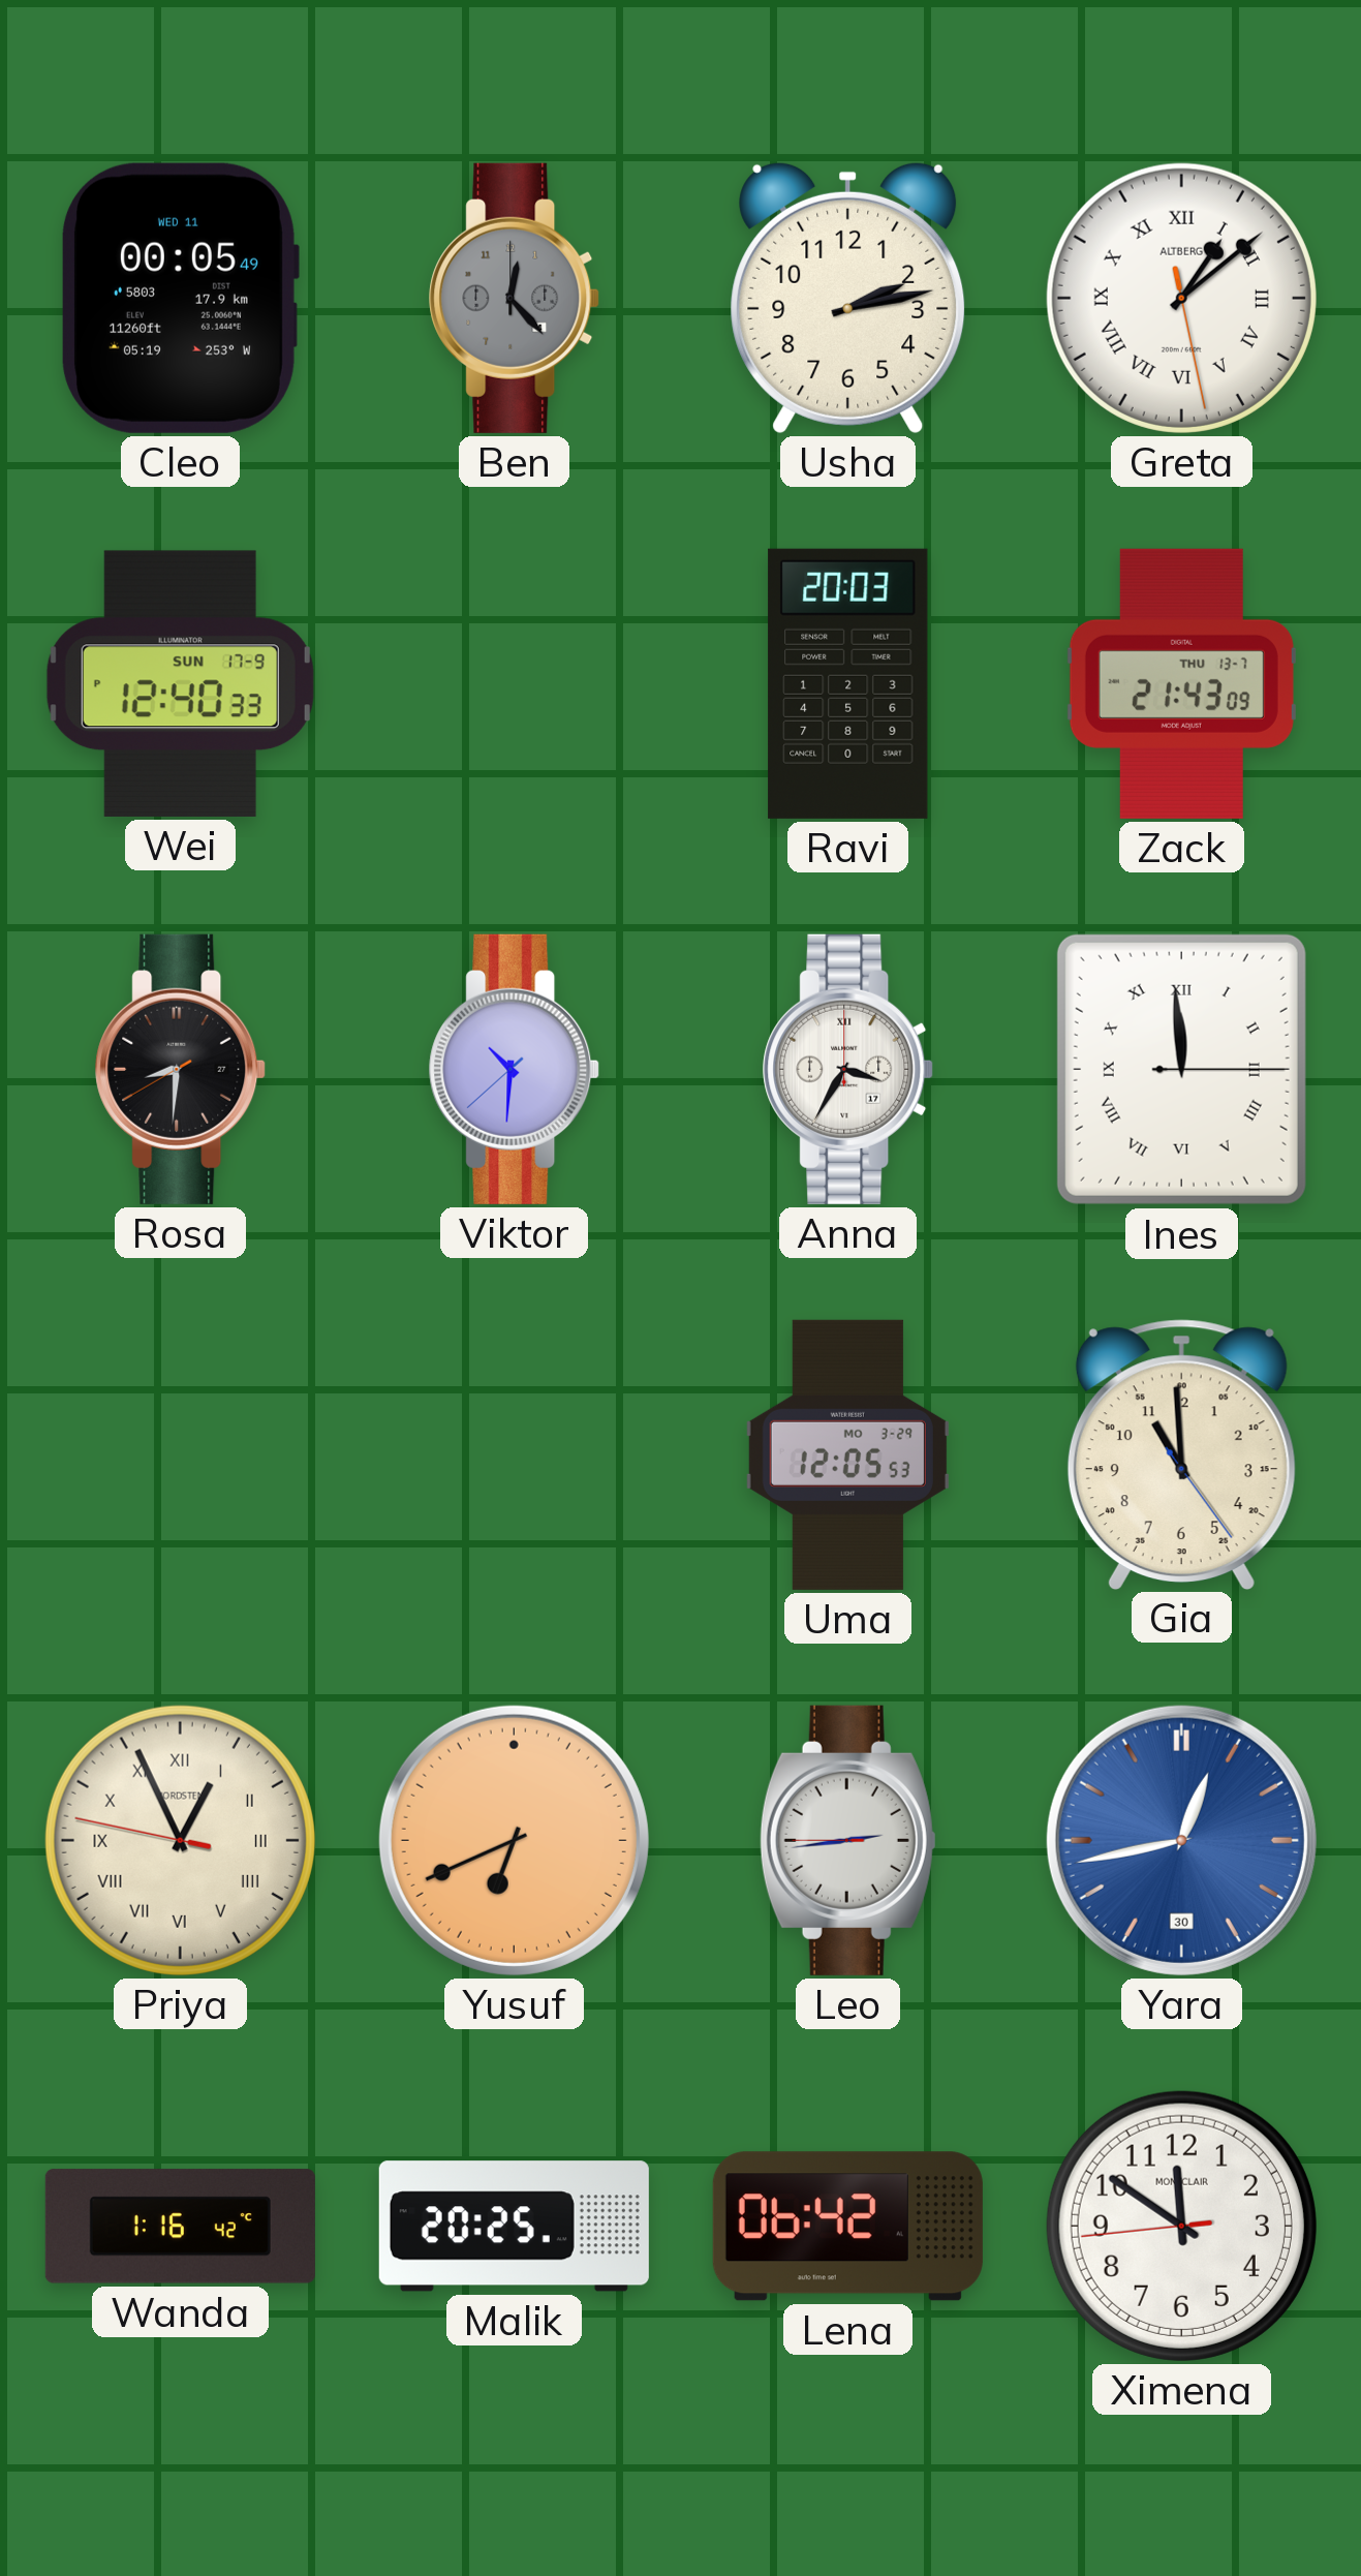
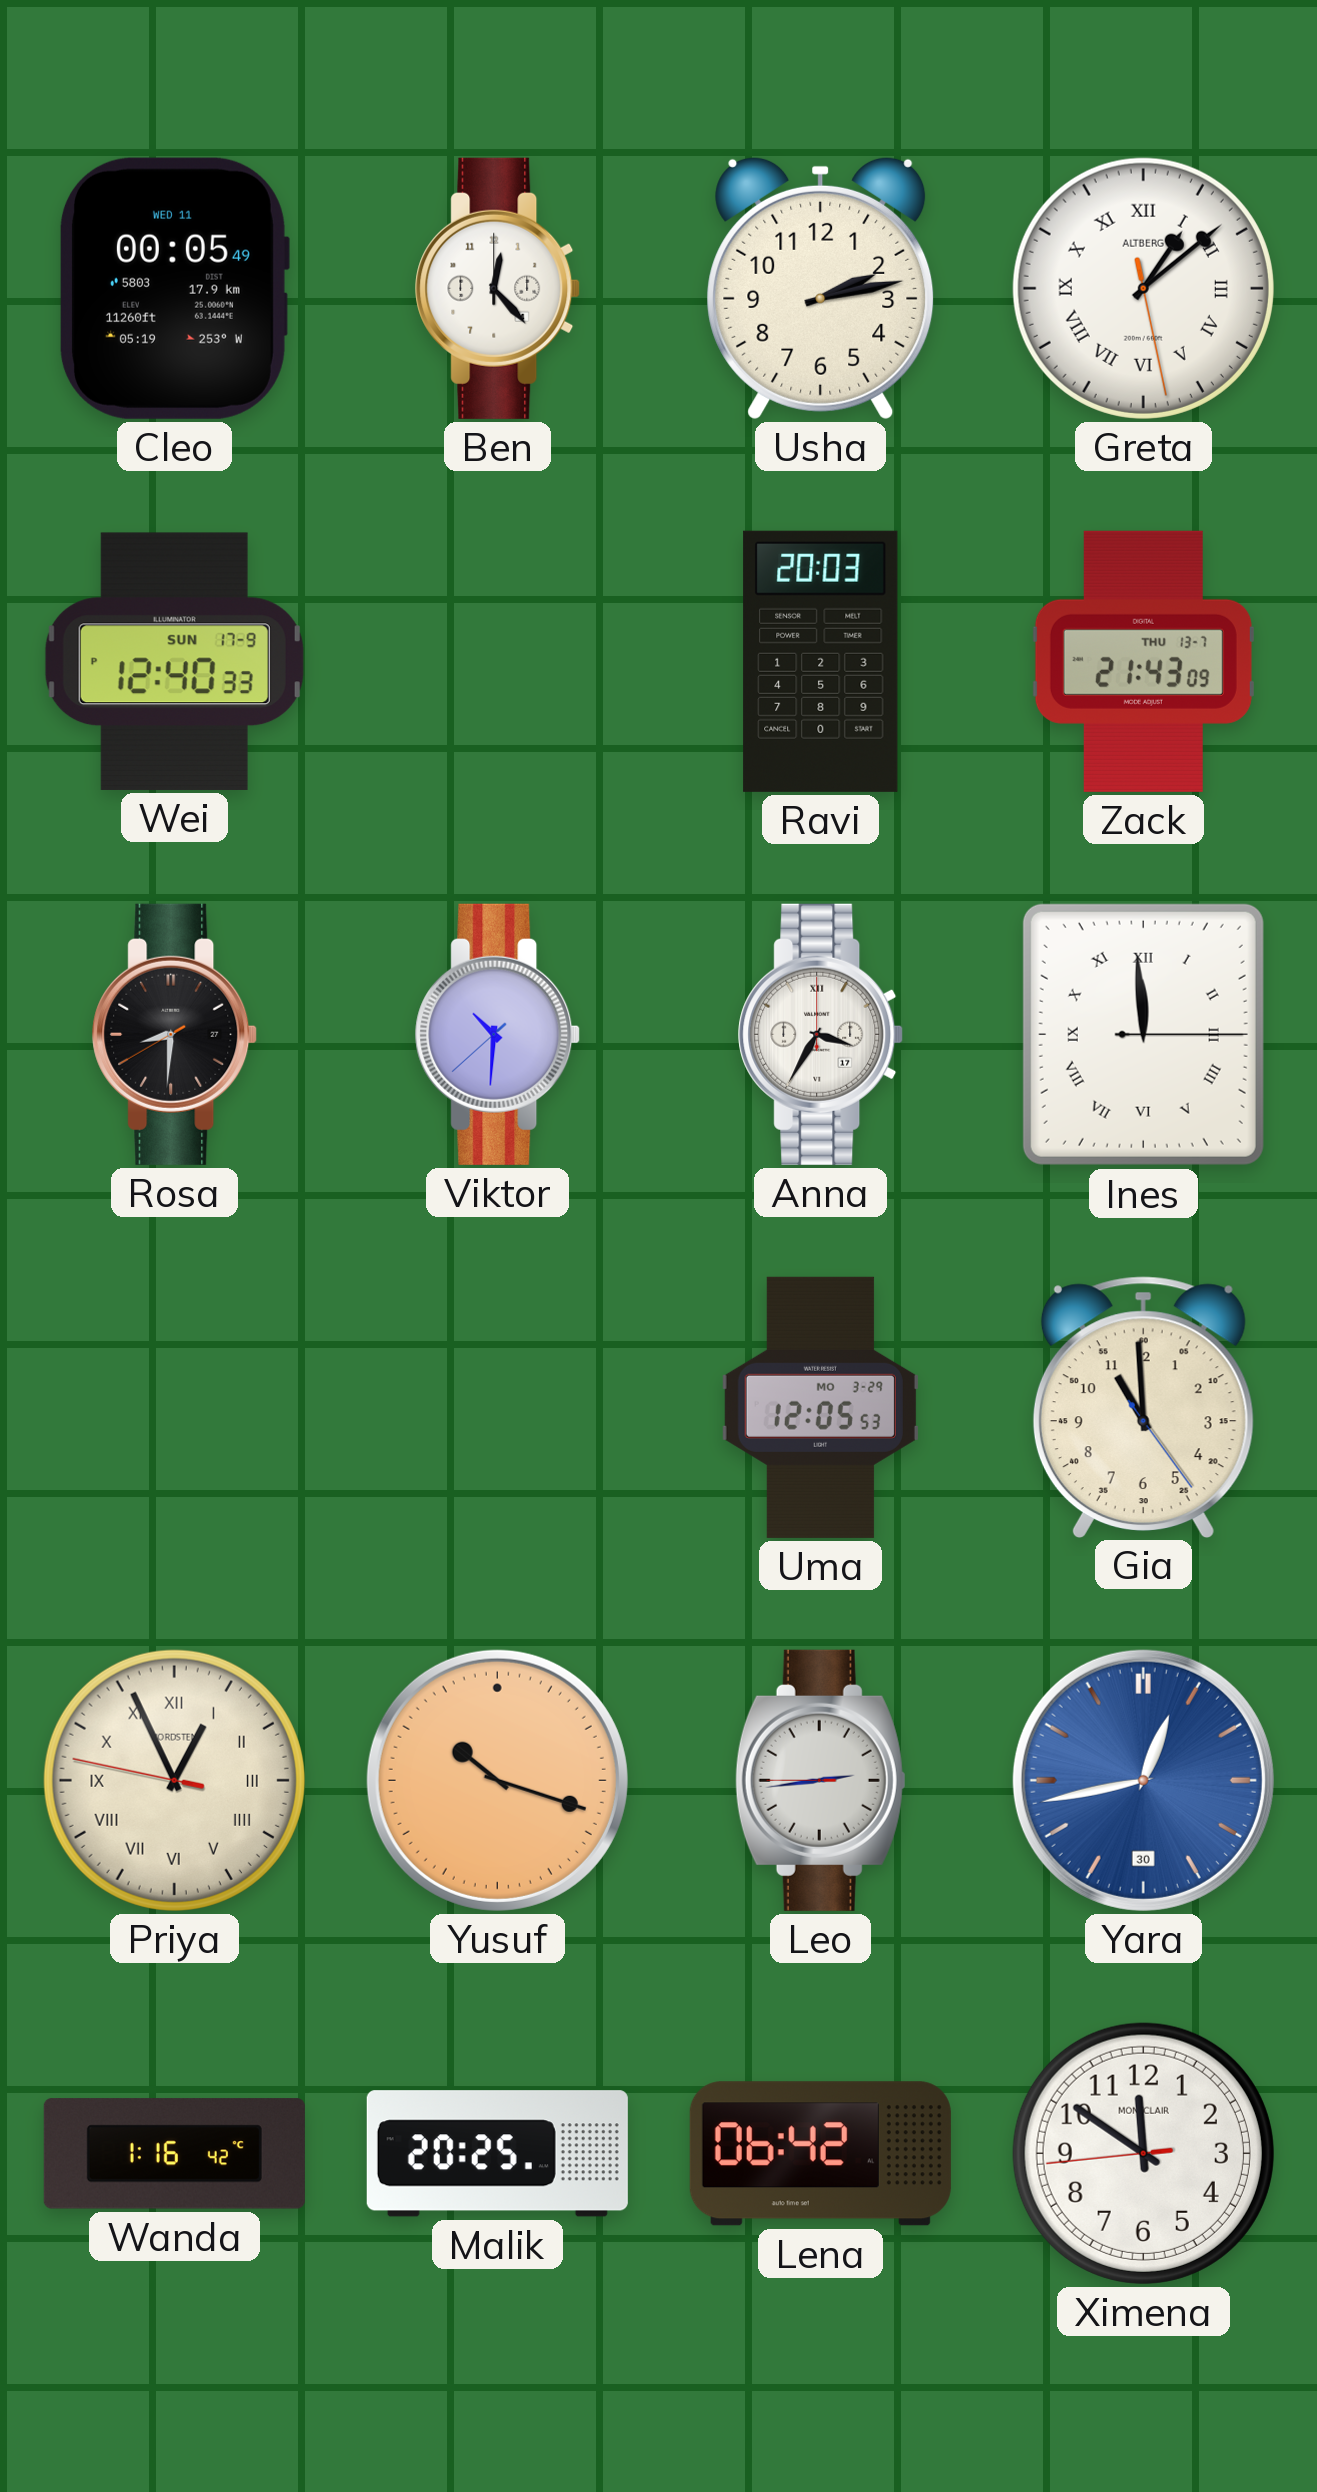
Ben dial: grey -> white
Yusuf: 6:41 -> 10:18
